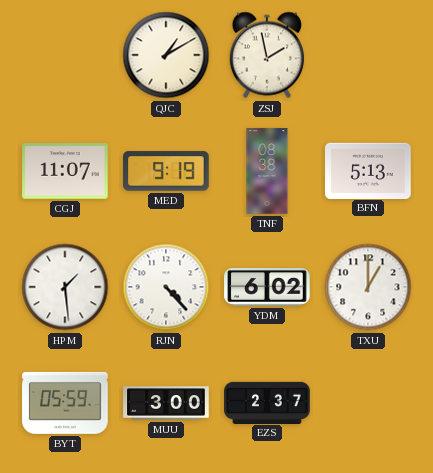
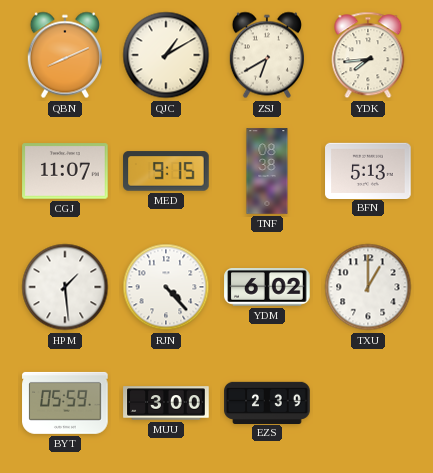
QBN: none -> 8:11
ZSJ: 1:58 -> 6:40
YDK: none -> 7:44
MED: 9:19 -> 9:15
EZS: 2:37 -> 2:39
